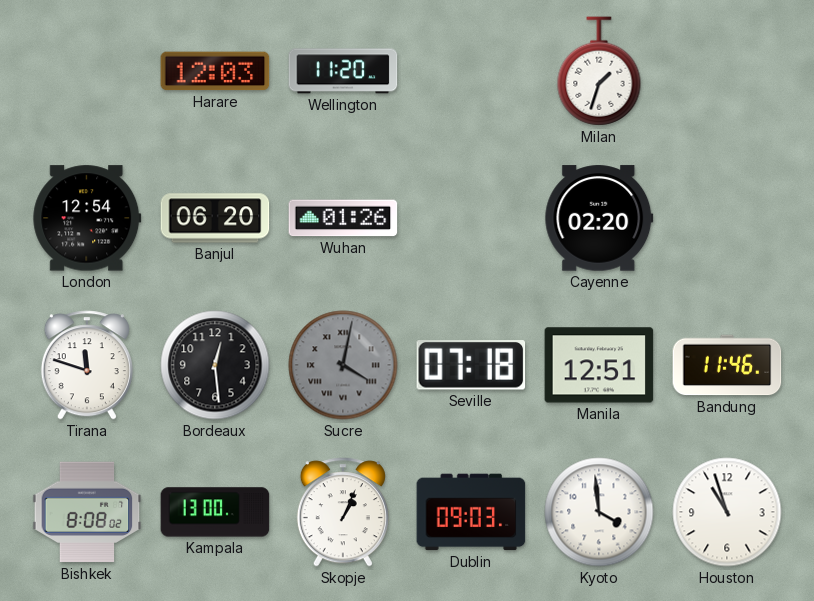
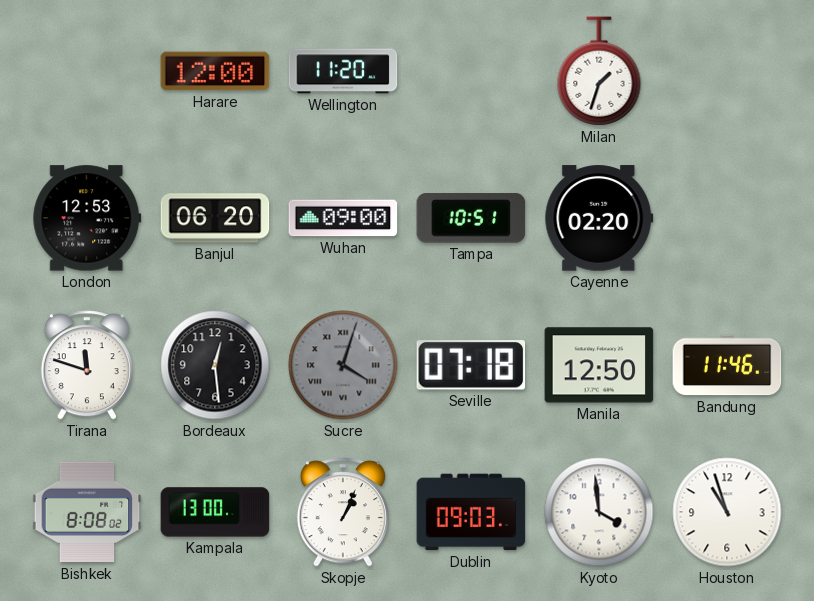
Harare: 12:03 -> 12:00
London: 12:54 -> 12:53
Wuhan: 01:26 -> 09:00
Tampa: none -> 10:51
Sucre: 4:02 -> 4:03
Manila: 12:51 -> 12:50
